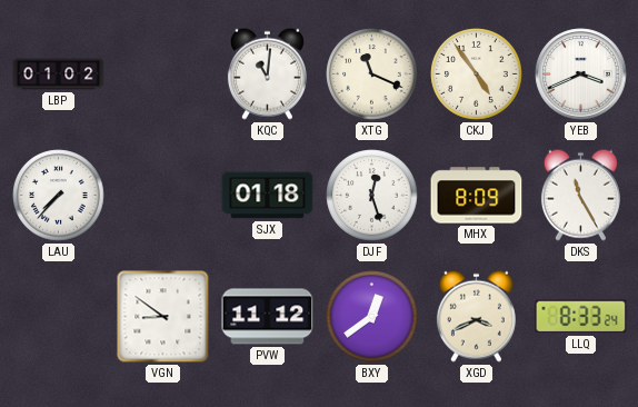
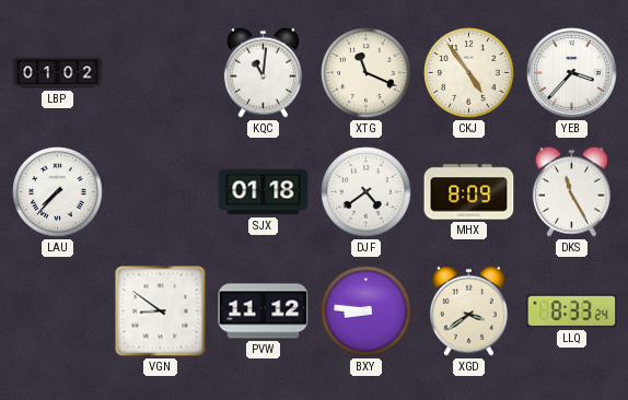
YEB: 3:41 -> 3:37
DJF: 12:27 -> 4:39
BXY: 12:39 -> 8:46
XGD: 3:41 -> 3:39
